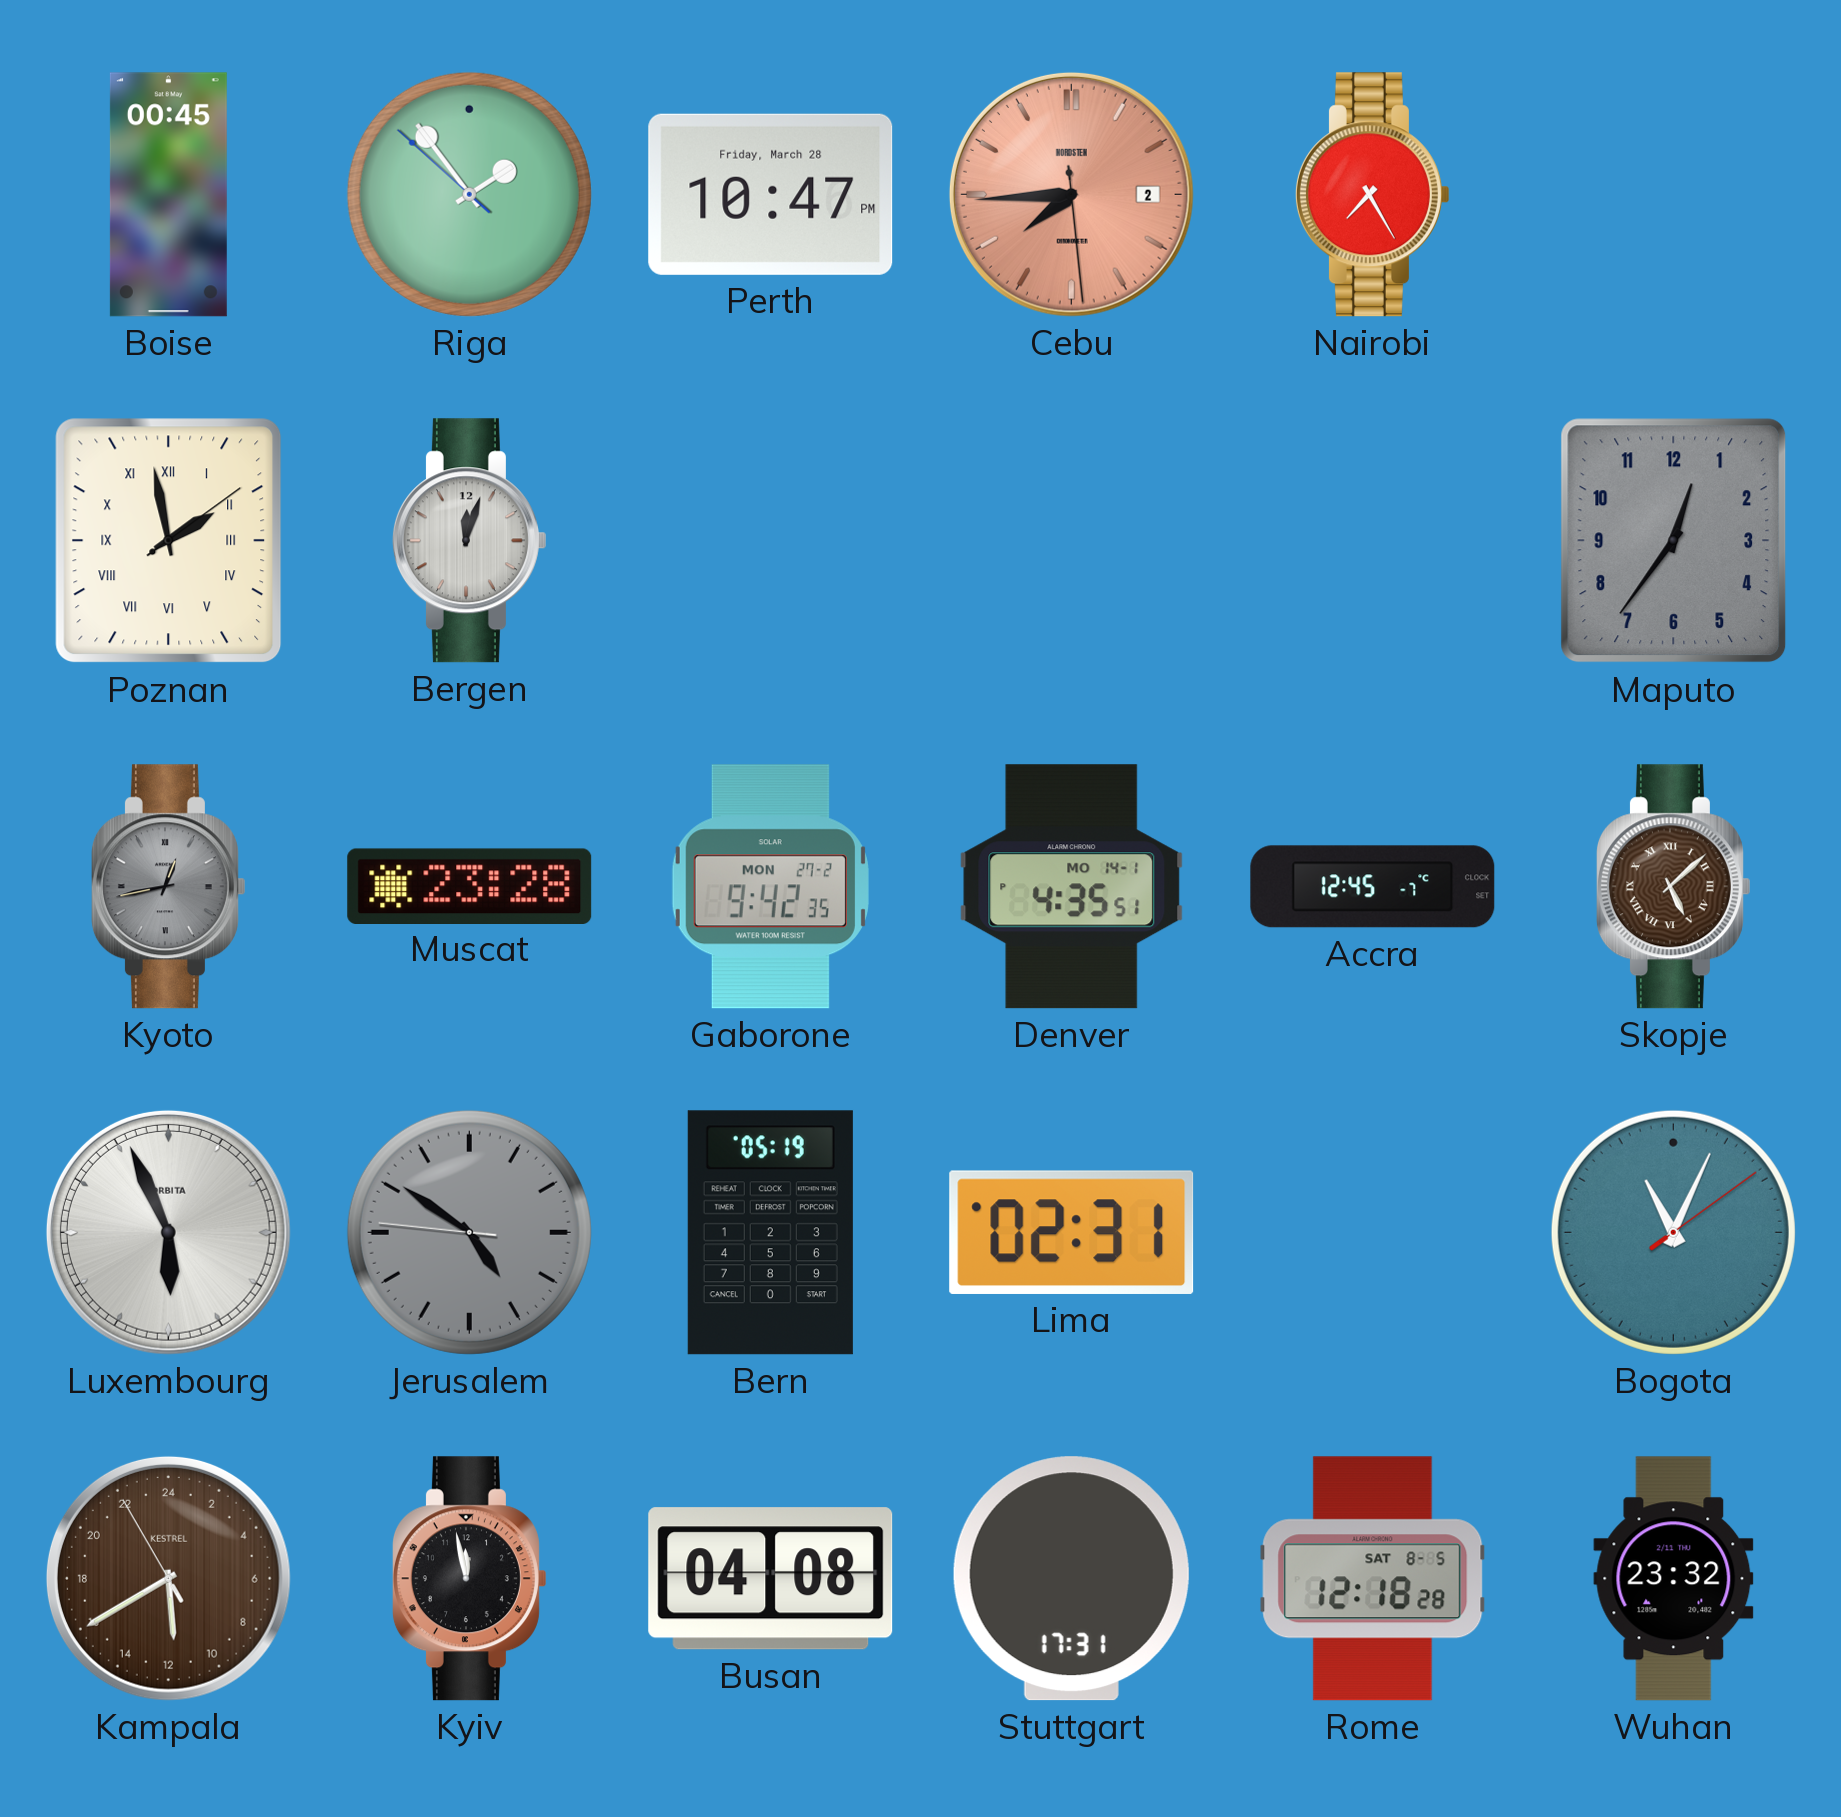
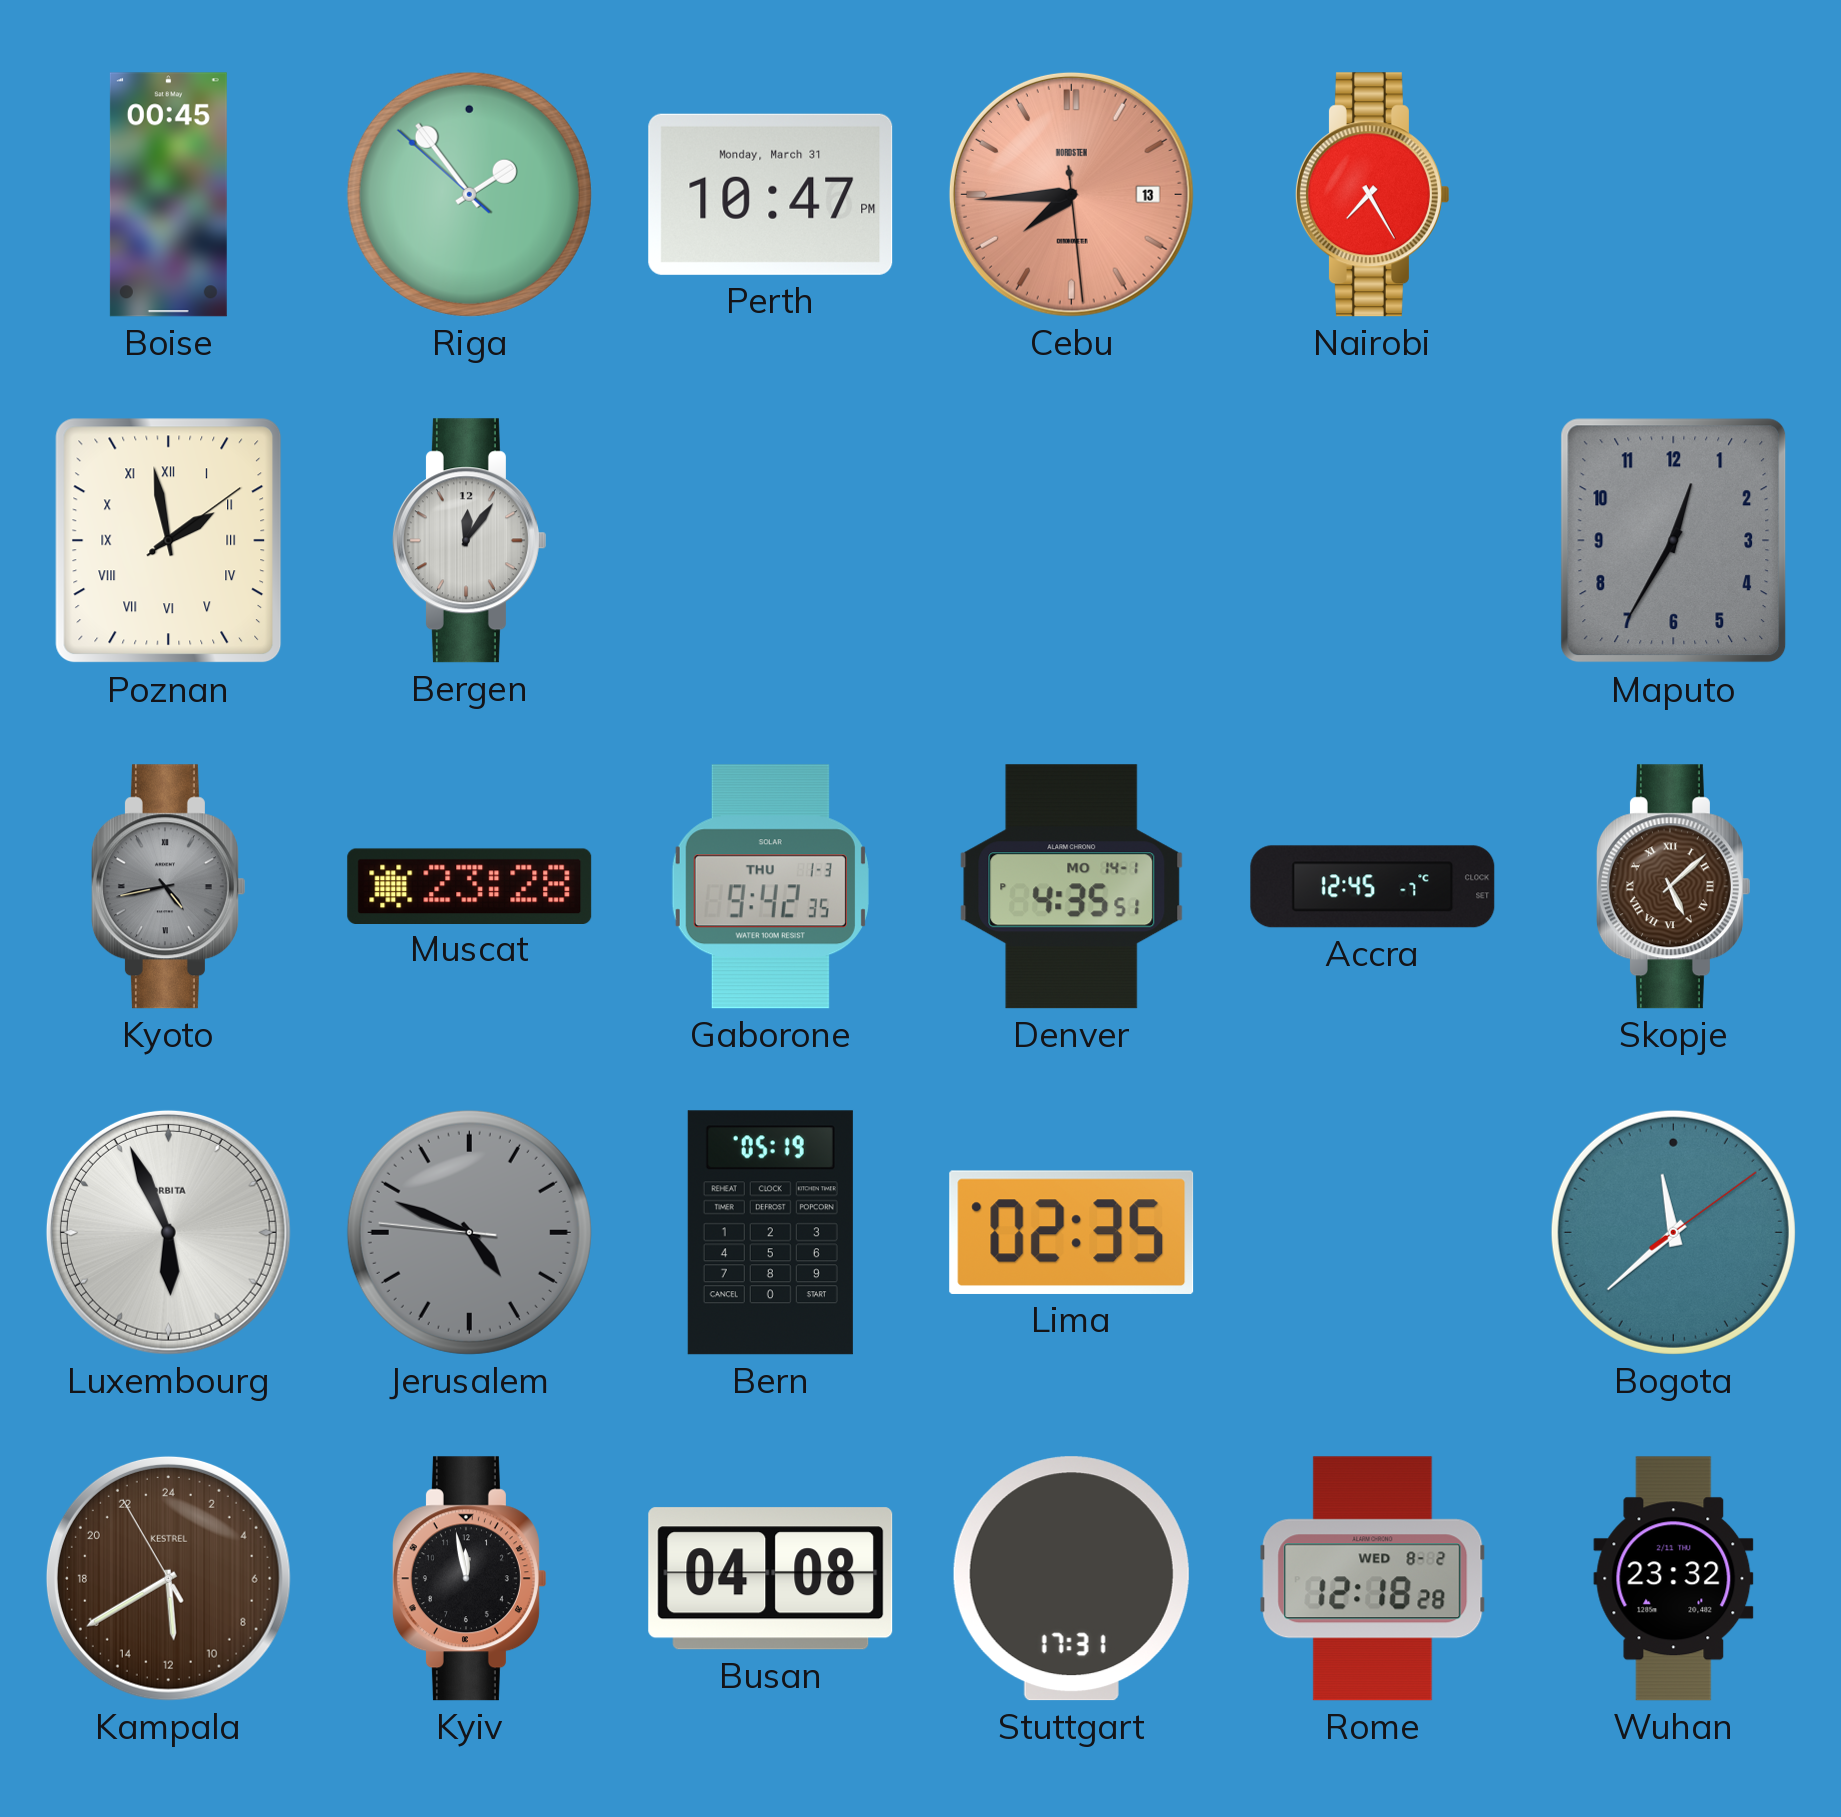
Perth date: Friday, March 28 -> Monday, March 31
Cebu date: 2 -> 13
Bergen: 12:03 -> 12:06
Maputo: 12:36 -> 12:35
Kyoto: 12:43 -> 4:43
Gaborone date: MON 27-2 -> THU 1-3
Jerusalem: 4:50 -> 4:48
Lima: 02:31 -> 02:35
Bogota: 11:04 -> 11:38
Rome date: SAT 8-5 -> WED 8-2
